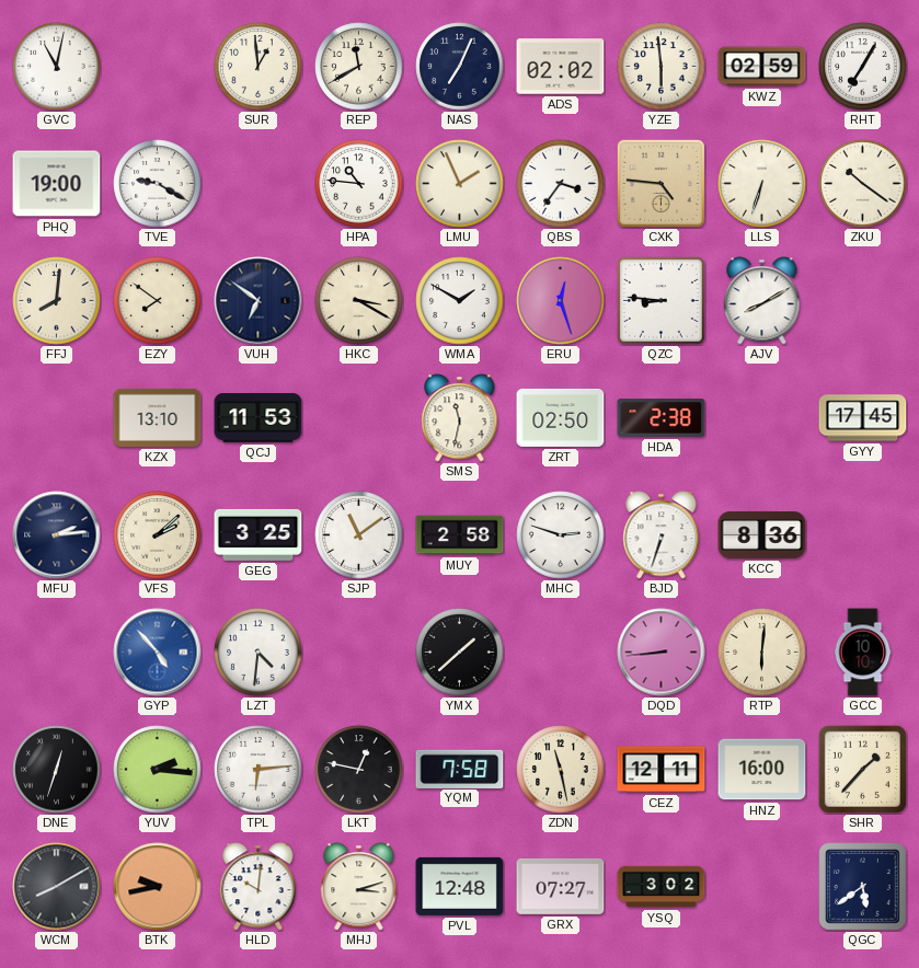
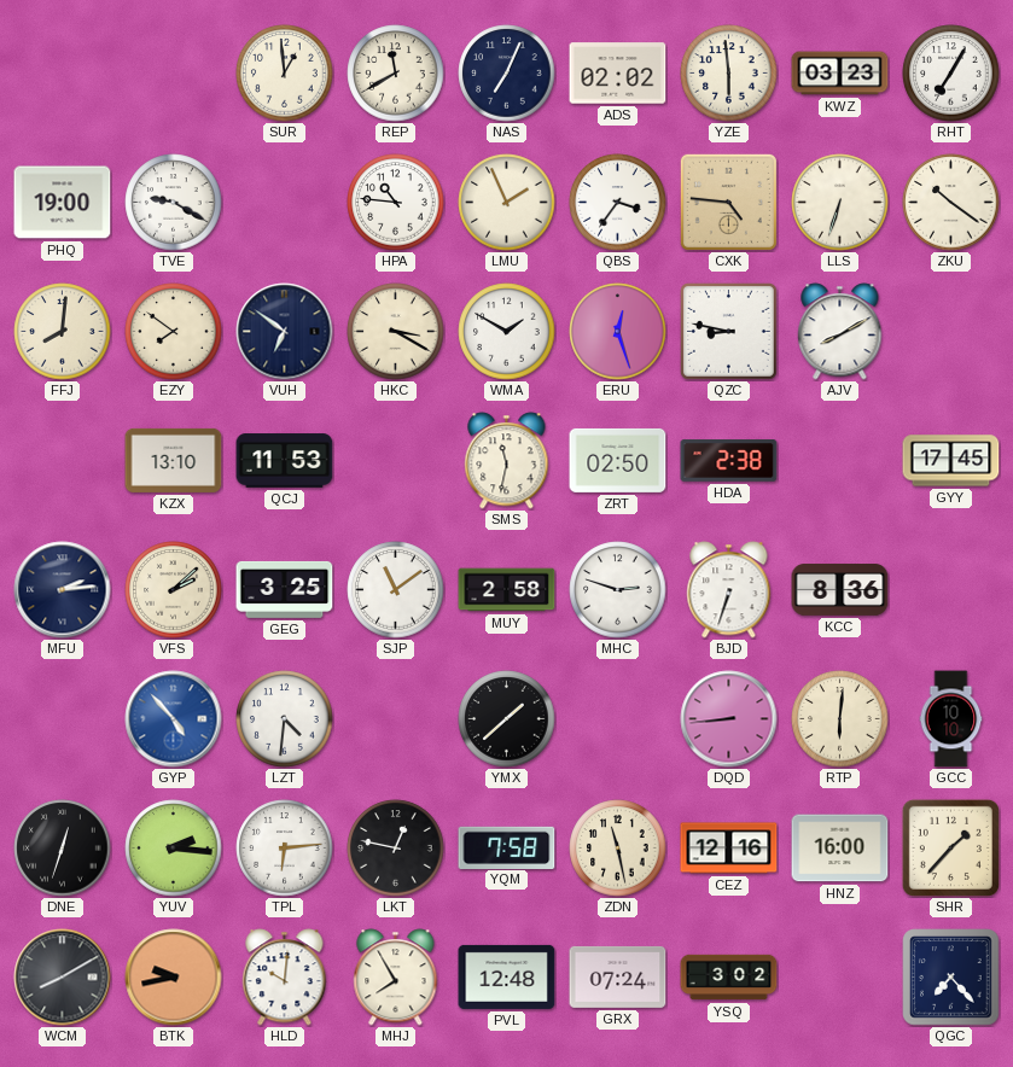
GVC: 11:02 -> none
KWZ: 02:59 -> 03:23
QZC: 8:46 -> 8:47
CEZ: 12:11 -> 12:16
MHJ: 3:12 -> 7:55
GRX: 07:27 -> 07:24
QGC: 5:39 -> 7:23
